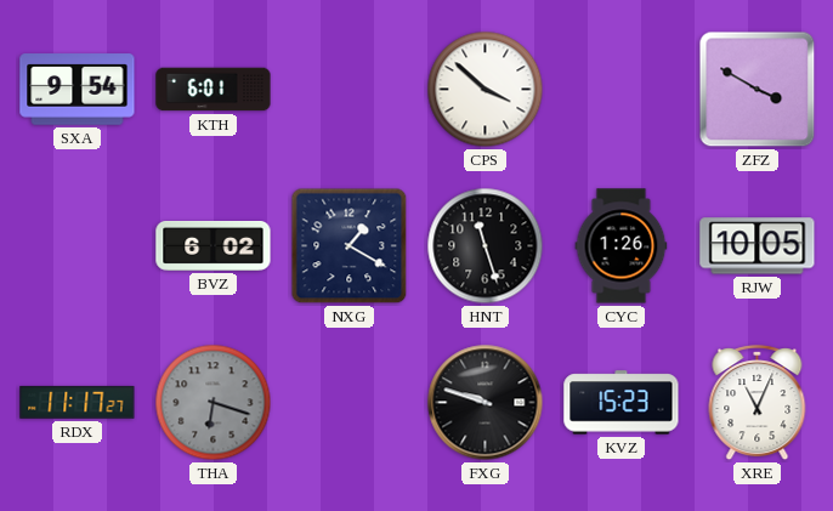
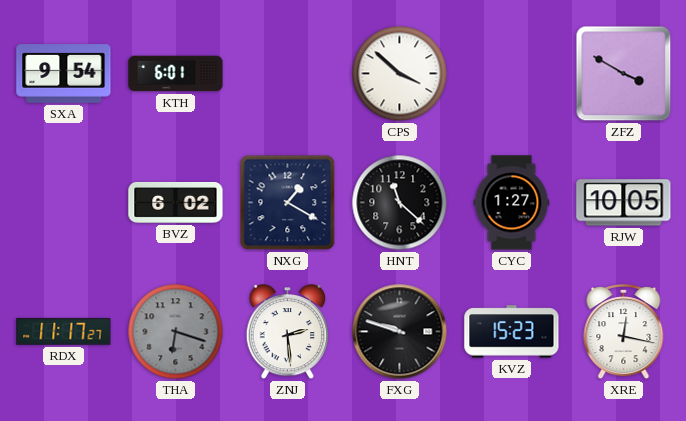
HNT: 11:27 -> 11:22
CYC: 1:26 -> 1:27
ZNJ: none -> 2:29
XRE: 11:04 -> 12:17
